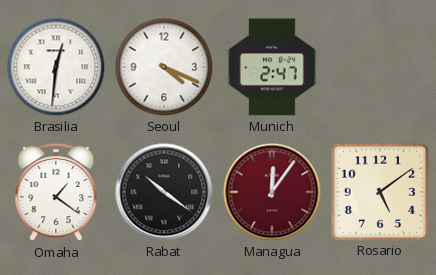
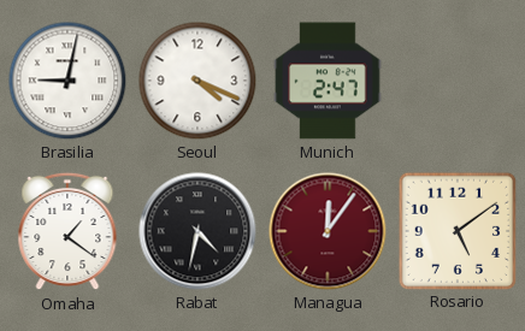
Brasilia: 12:31 -> 9:02
Rabat: 10:21 -> 4:32
